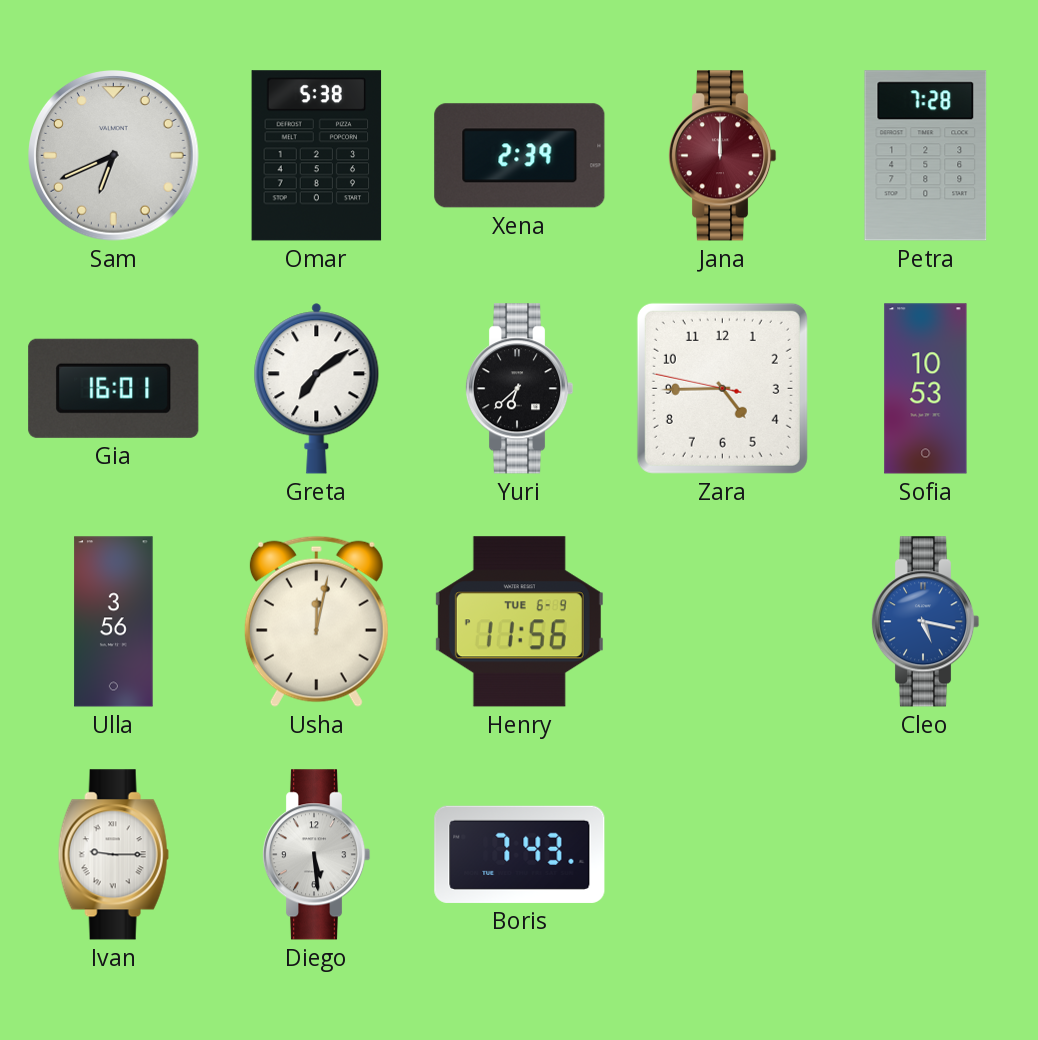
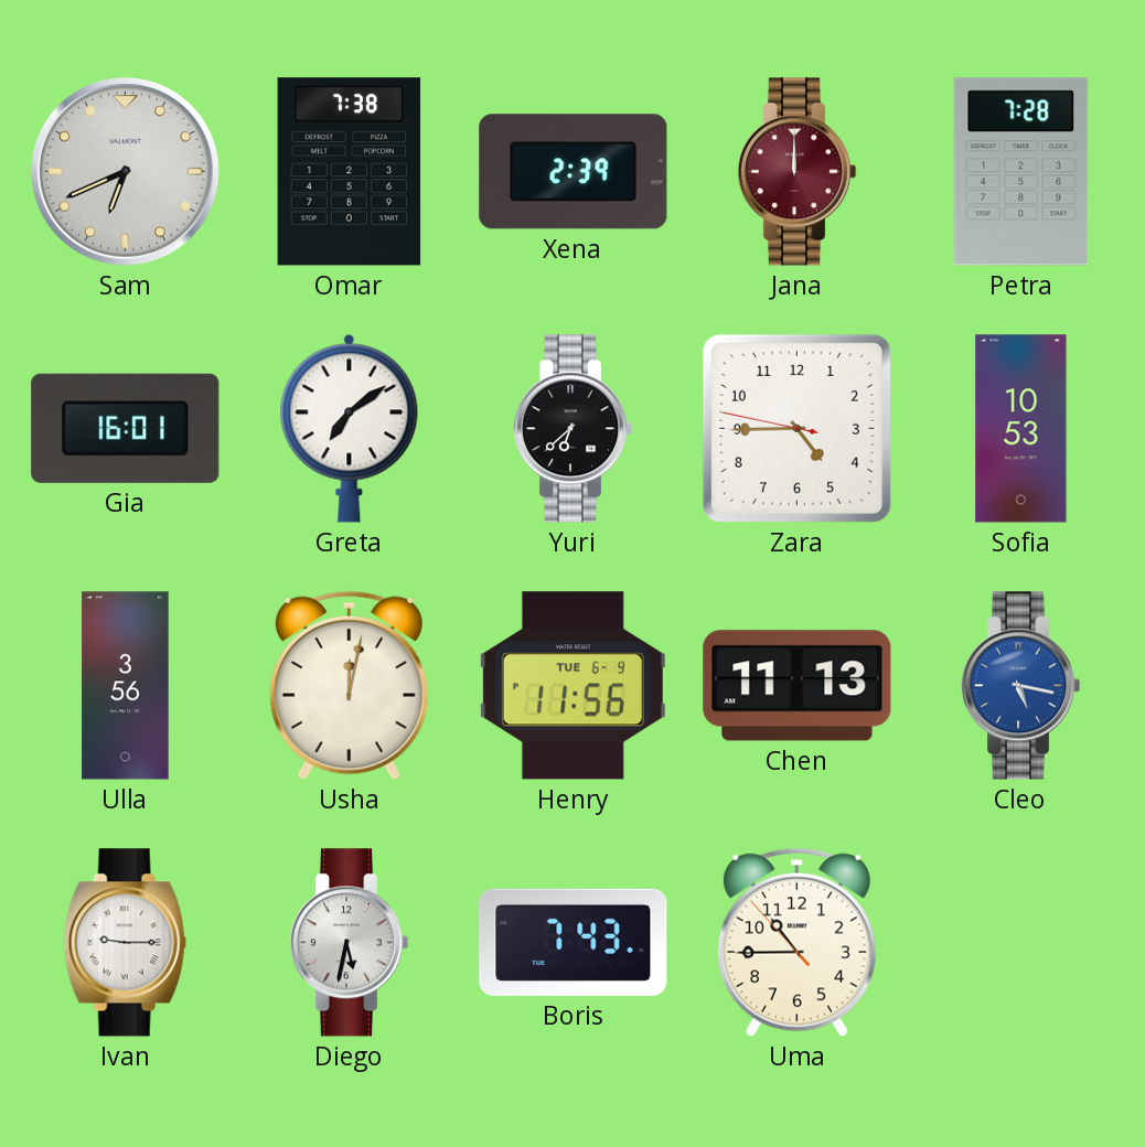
Omar: 5:38 -> 7:38
Chen: none -> 11:13
Diego: 5:29 -> 5:32
Uma: none -> 10:44
